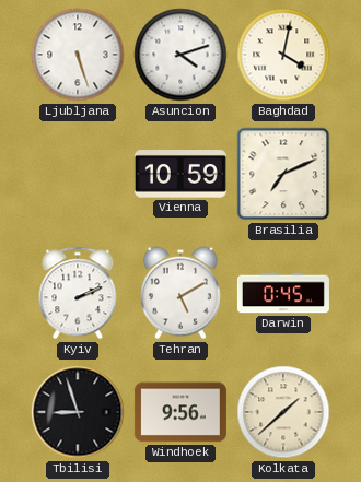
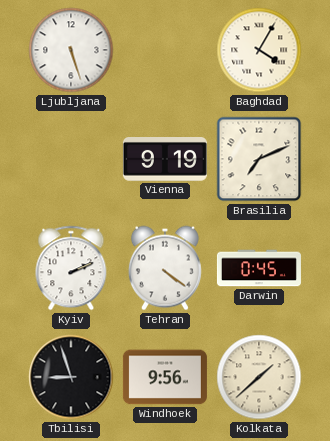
Asuncion: 4:12 -> none
Baghdad: 4:02 -> 4:05
Vienna: 10:59 -> 9:19
Tehran: 5:10 -> 4:21
